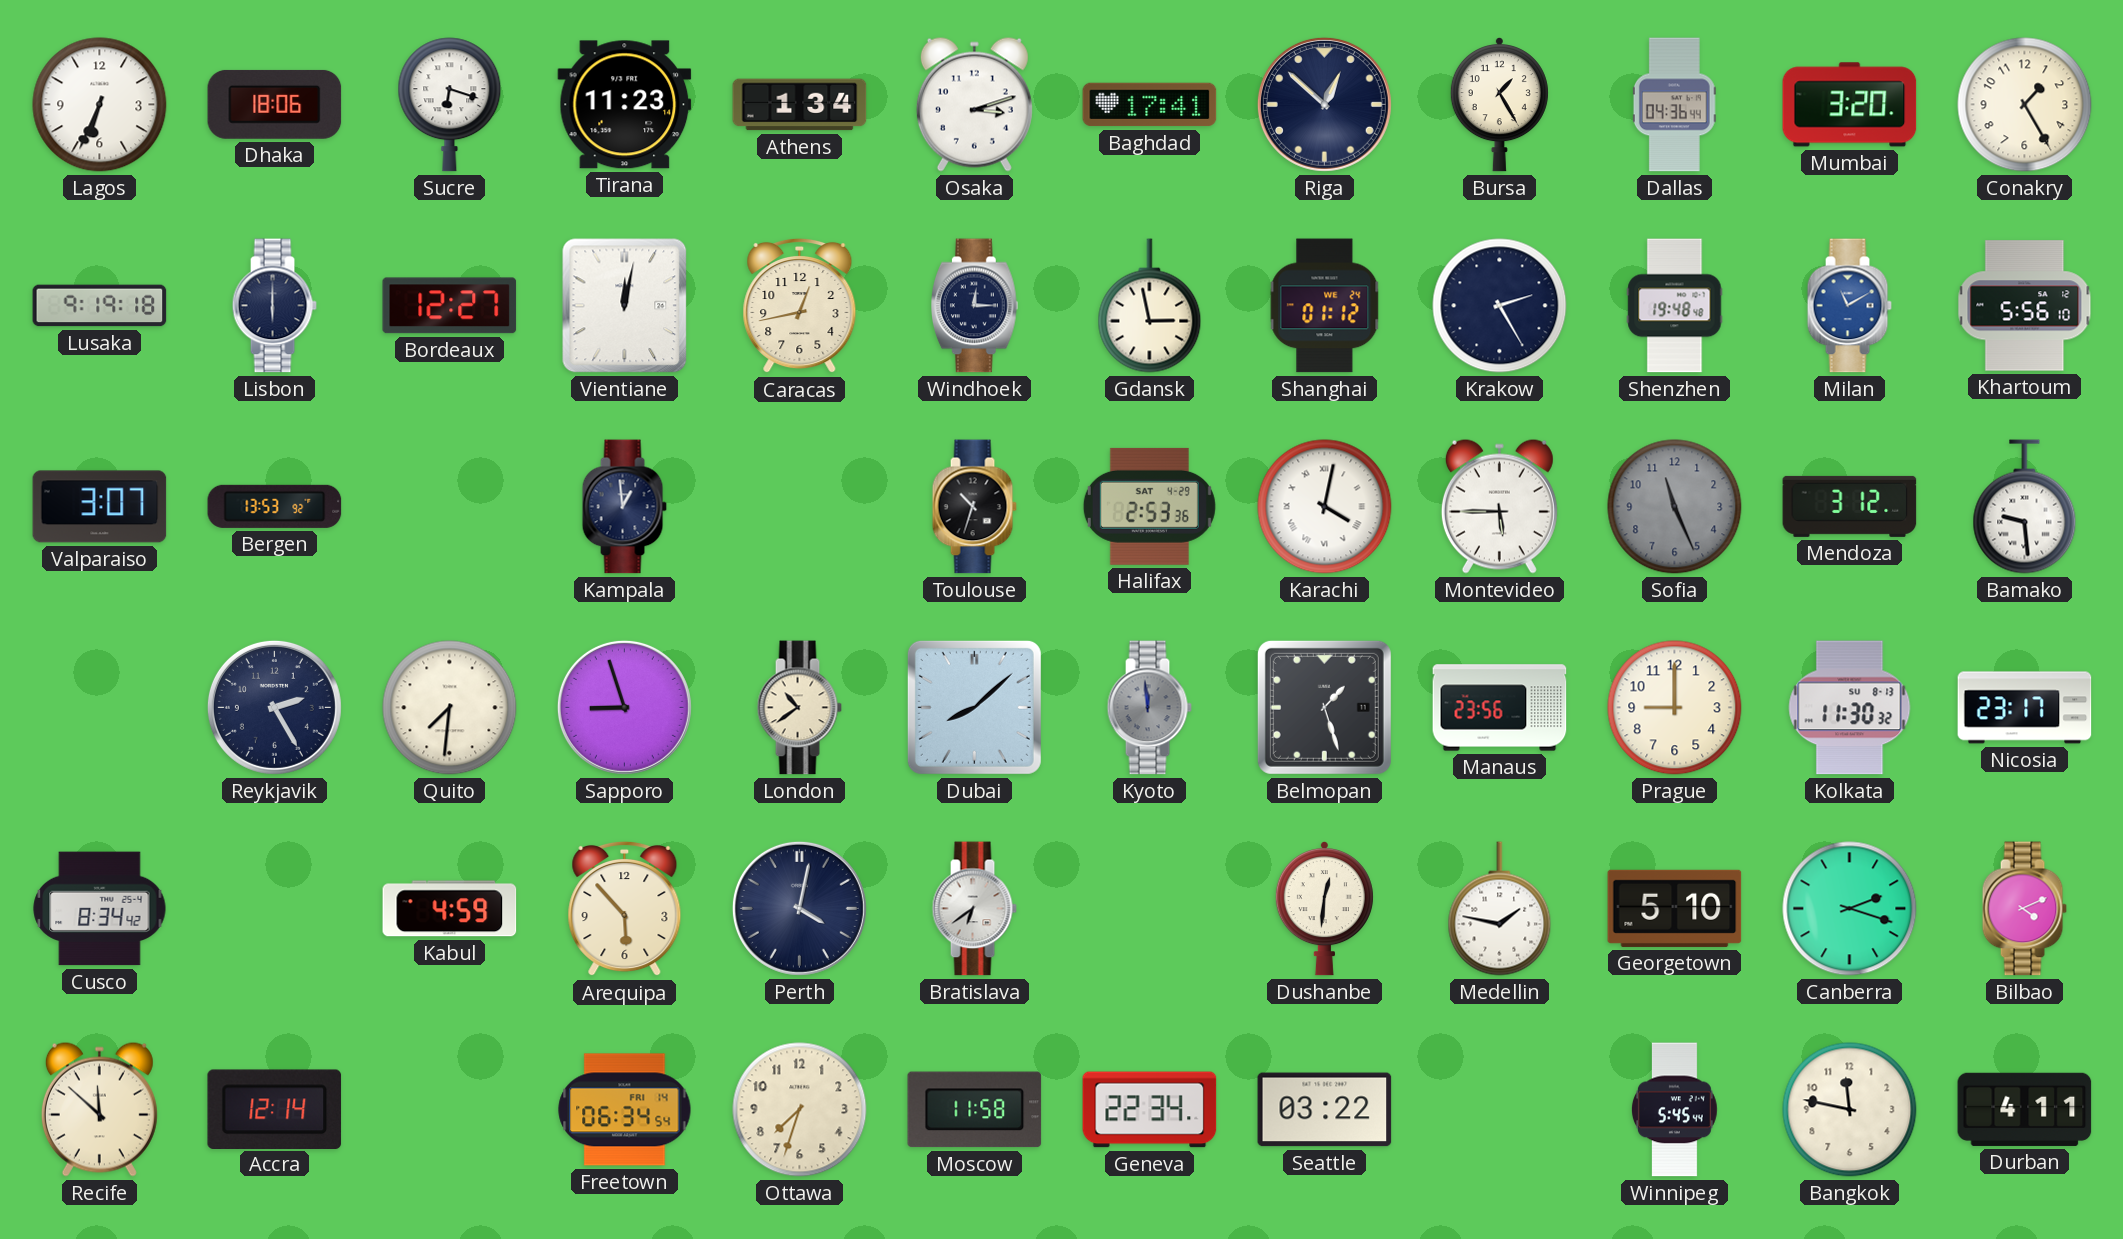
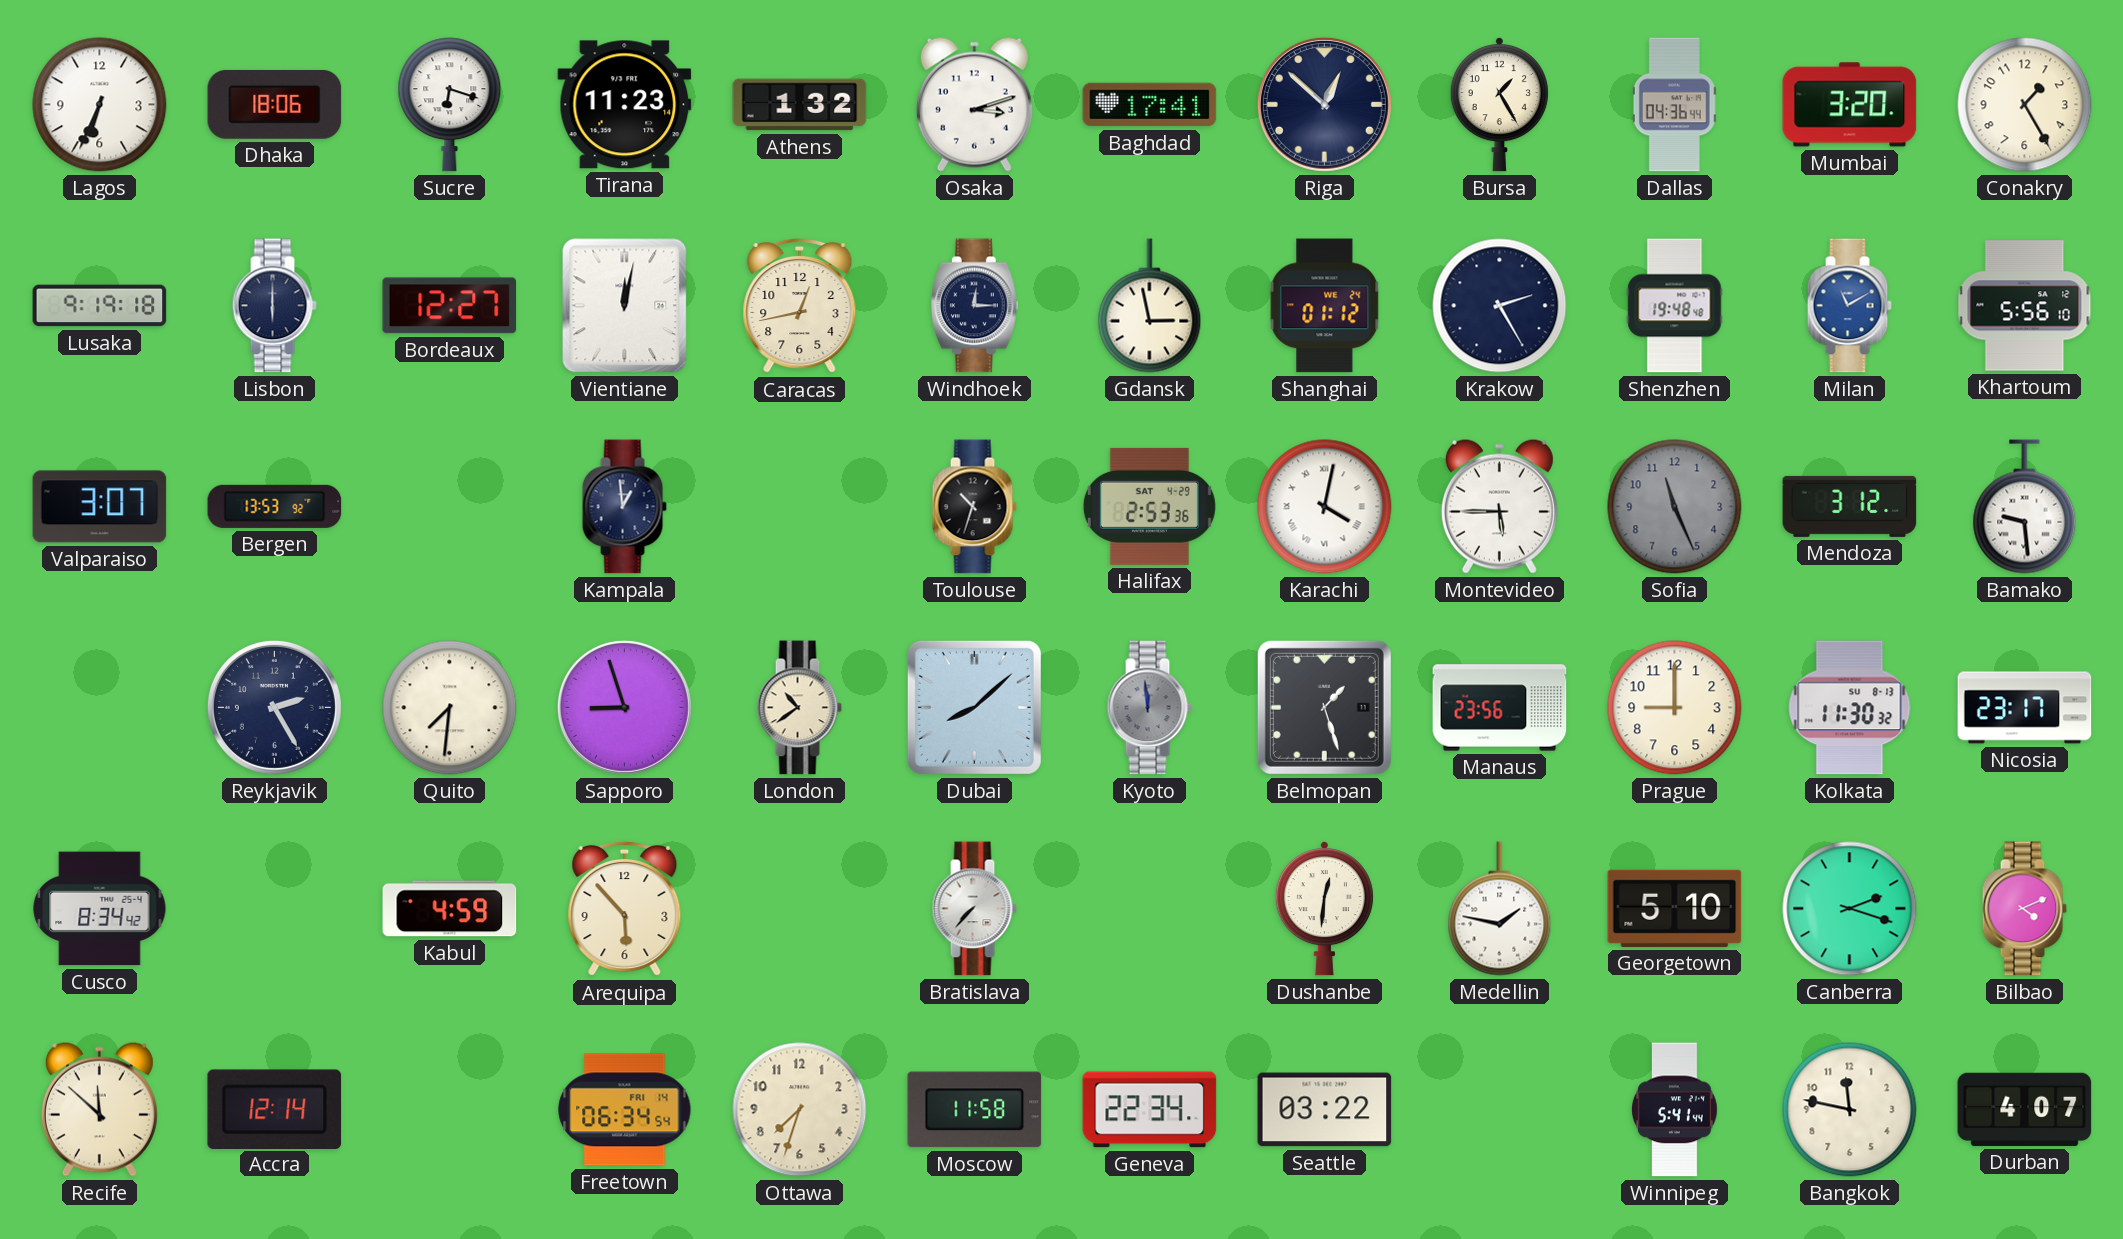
Athens: 1:34 -> 1:32
Perth: 4:02 -> none
Bratislava: 6:39 -> 7:37
Winnipeg: 5:45 -> 5:41
Durban: 4:11 -> 4:07
